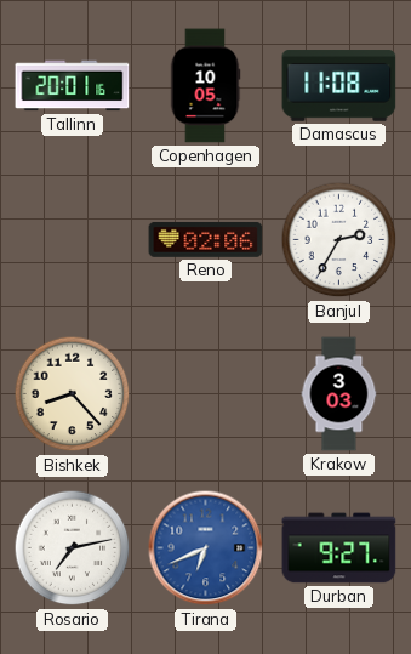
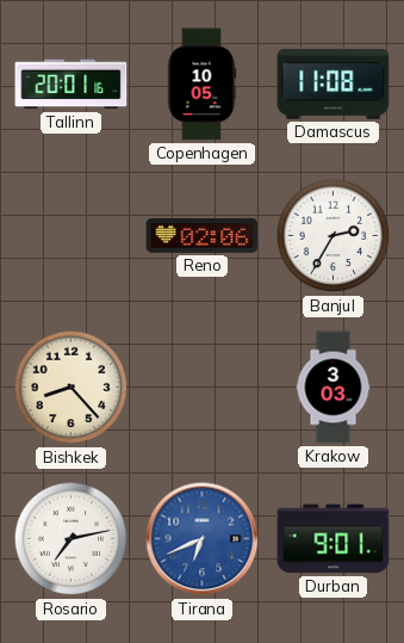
Durban: 9:27 -> 9:01
